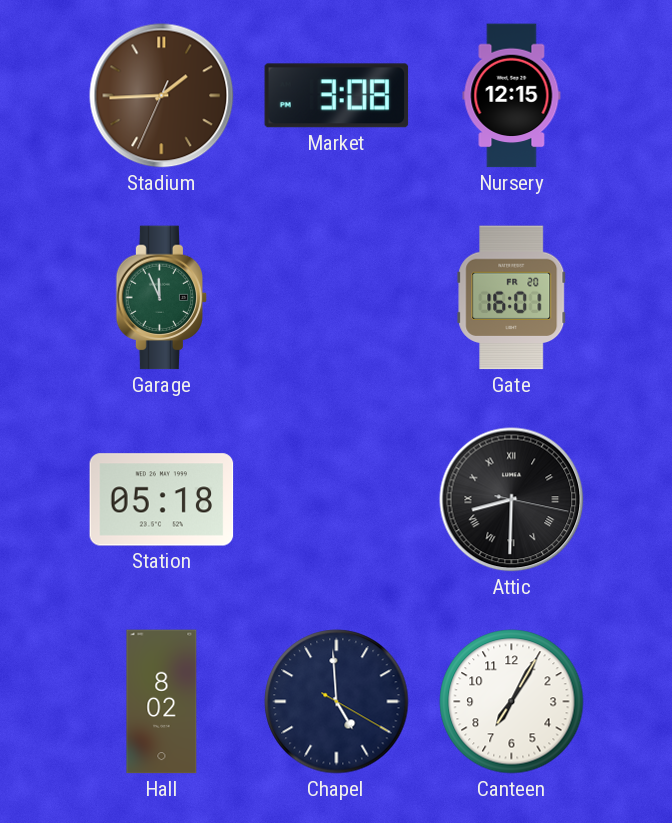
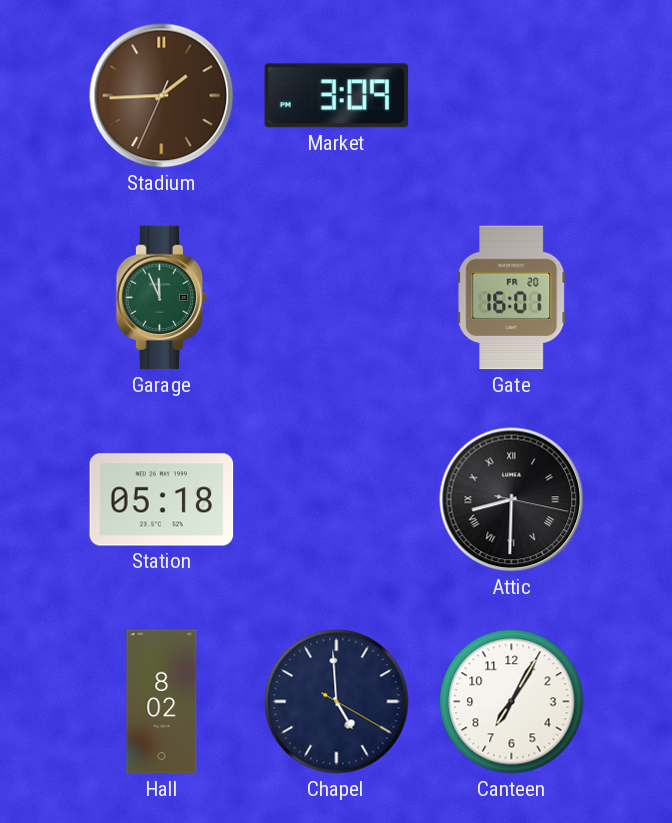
Market: 3:08 -> 3:09
Nursery: 12:15 -> none
